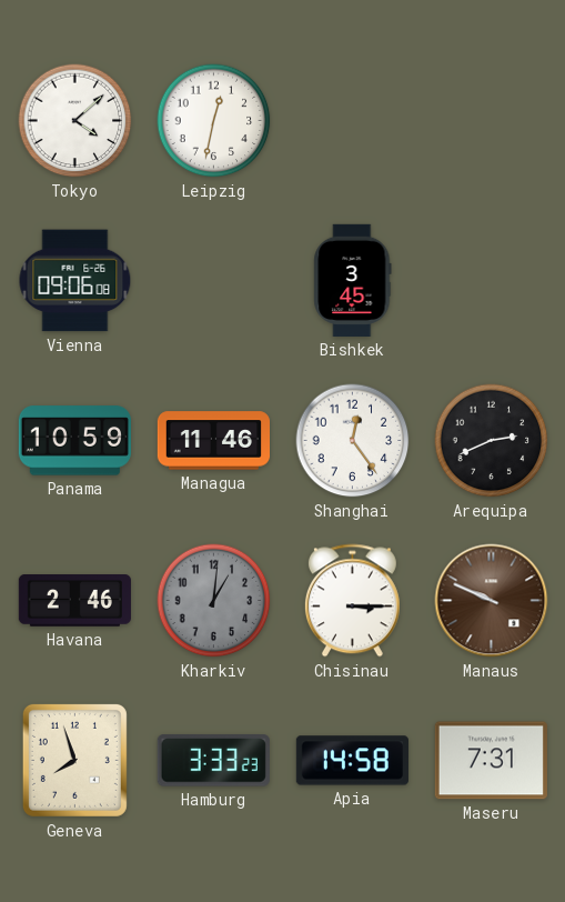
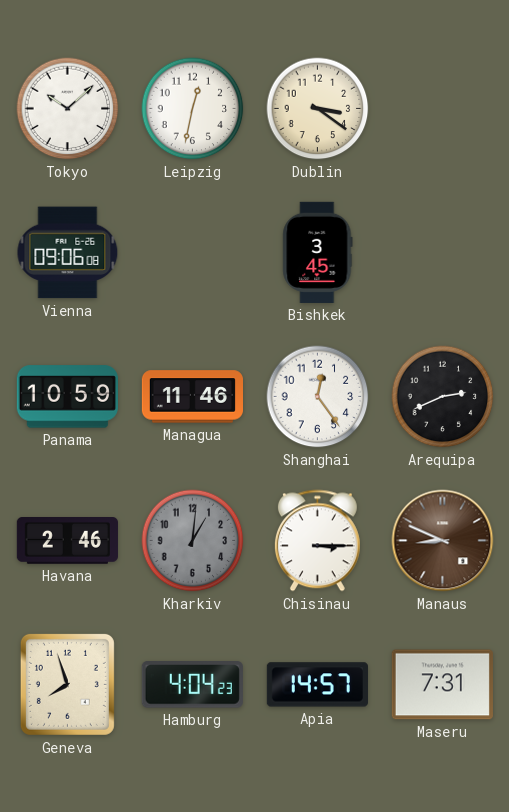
Tokyo: 4:08 -> 10:08
Dublin: none -> 3:21
Manaus: 9:49 -> 8:49
Hamburg: 3:33 -> 4:04
Apia: 14:58 -> 14:57
